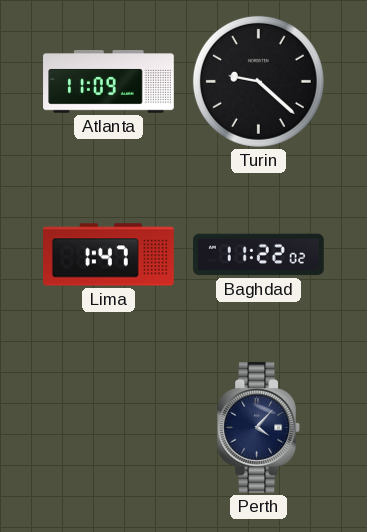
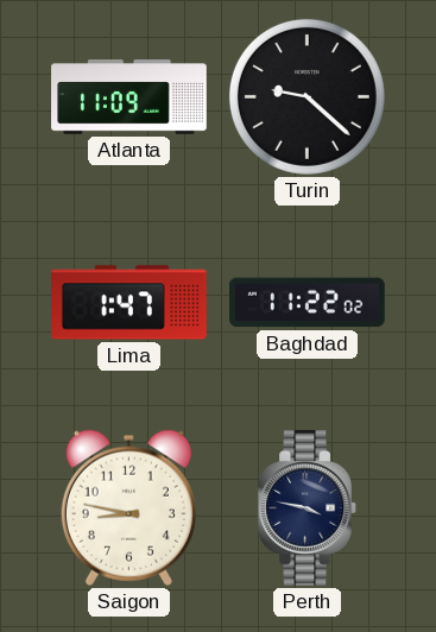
Saigon: none -> 8:47
Perth: 4:07 -> 3:47
